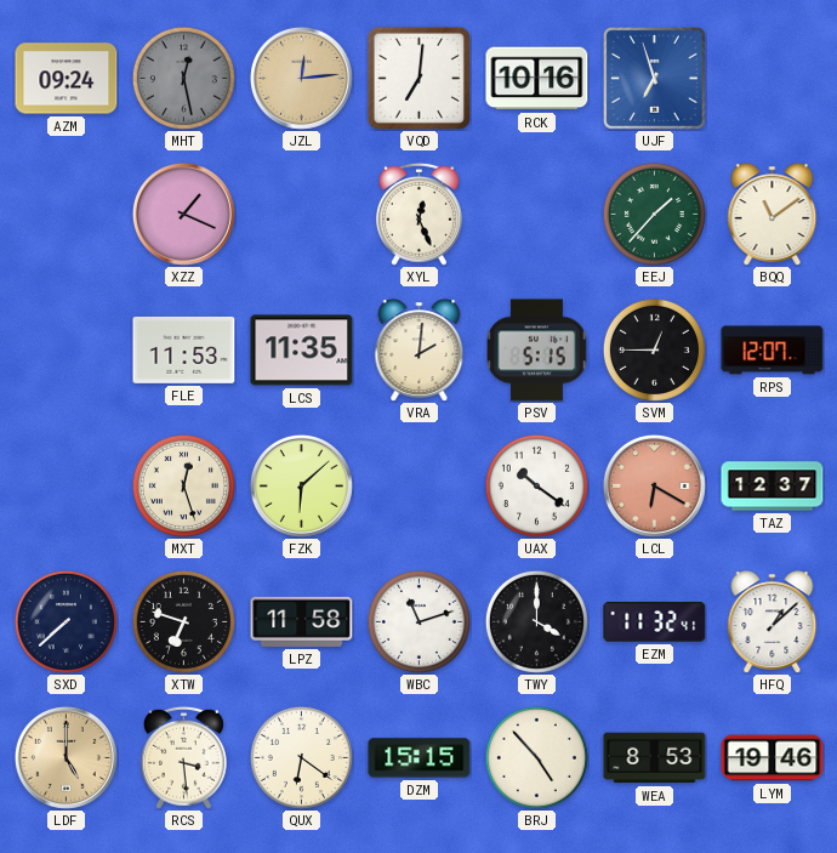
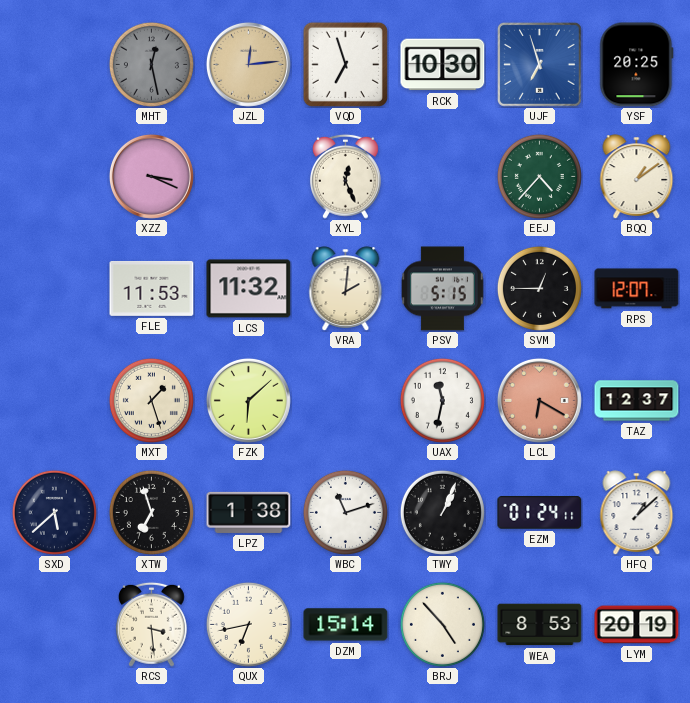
AZM: 09:24 -> none
VQD: 7:01 -> 6:57
RCK: 10:16 -> 10:30
YSF: none -> 20:25
XZZ: 1:19 -> 3:19
EEJ: 1:37 -> 4:37
BQQ: 11:09 -> 1:09
LCS: 11:35 -> 11:32
MXT: 12:27 -> 1:27
UAX: 10:21 -> 11:32
SXD: 7:38 -> 5:38
XTW: 6:48 -> 6:57
LPZ: 11:58 -> 1:38
TWY: 4:00 -> 1:04
EZM: 11:32 -> 01:24
LDF: 5:00 -> none
QUX: 6:21 -> 6:43
DZM: 15:15 -> 15:14
LYM: 19:46 -> 20:19
